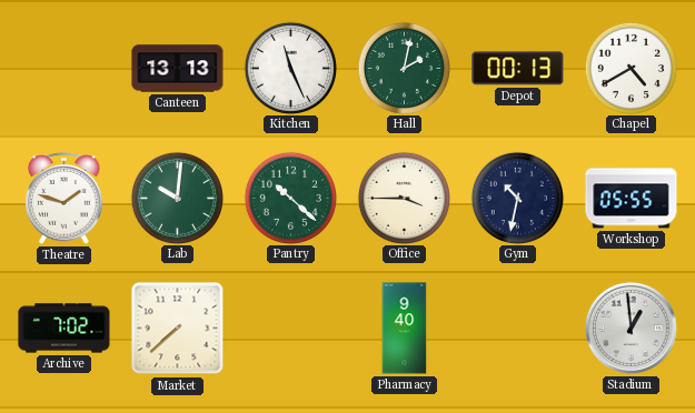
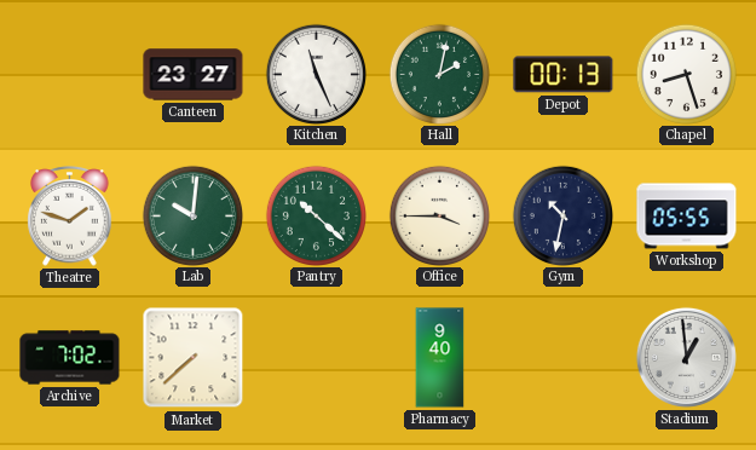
Canteen: 13:13 -> 23:27
Chapel: 4:40 -> 8:27
